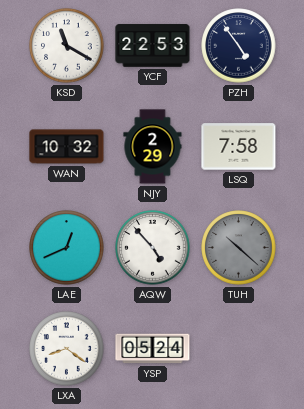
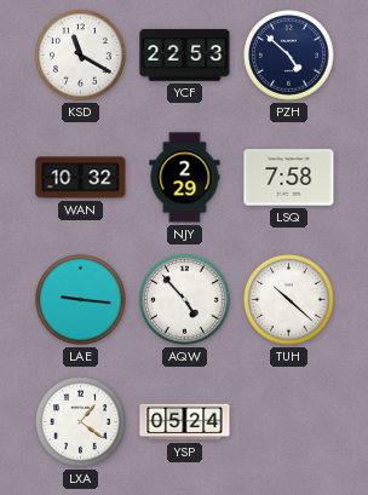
PZH: 4:54 -> 4:52
LAE: 12:41 -> 9:16
TUH dial: grey -> white
LXA: 8:21 -> 1:21
